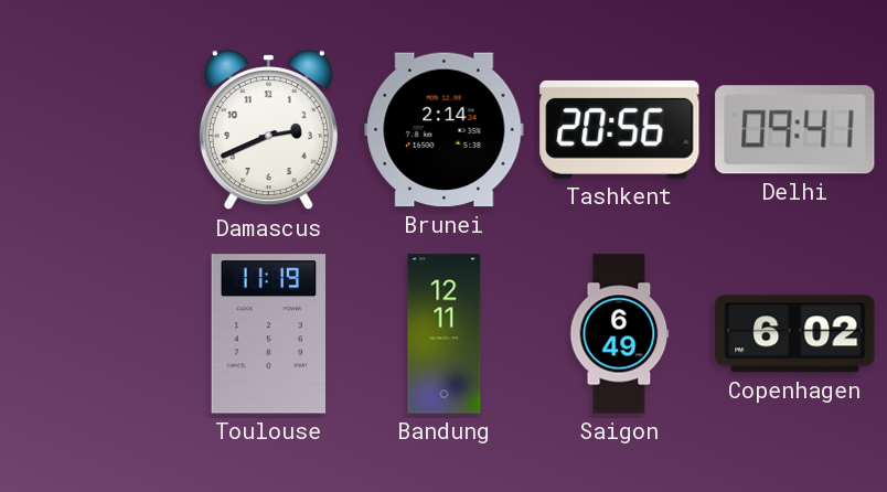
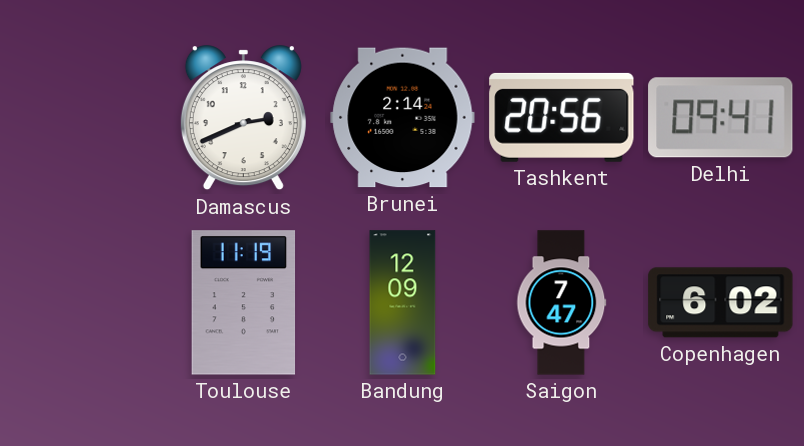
Bandung: 12:11 -> 12:09
Saigon: 6:49 -> 7:47
